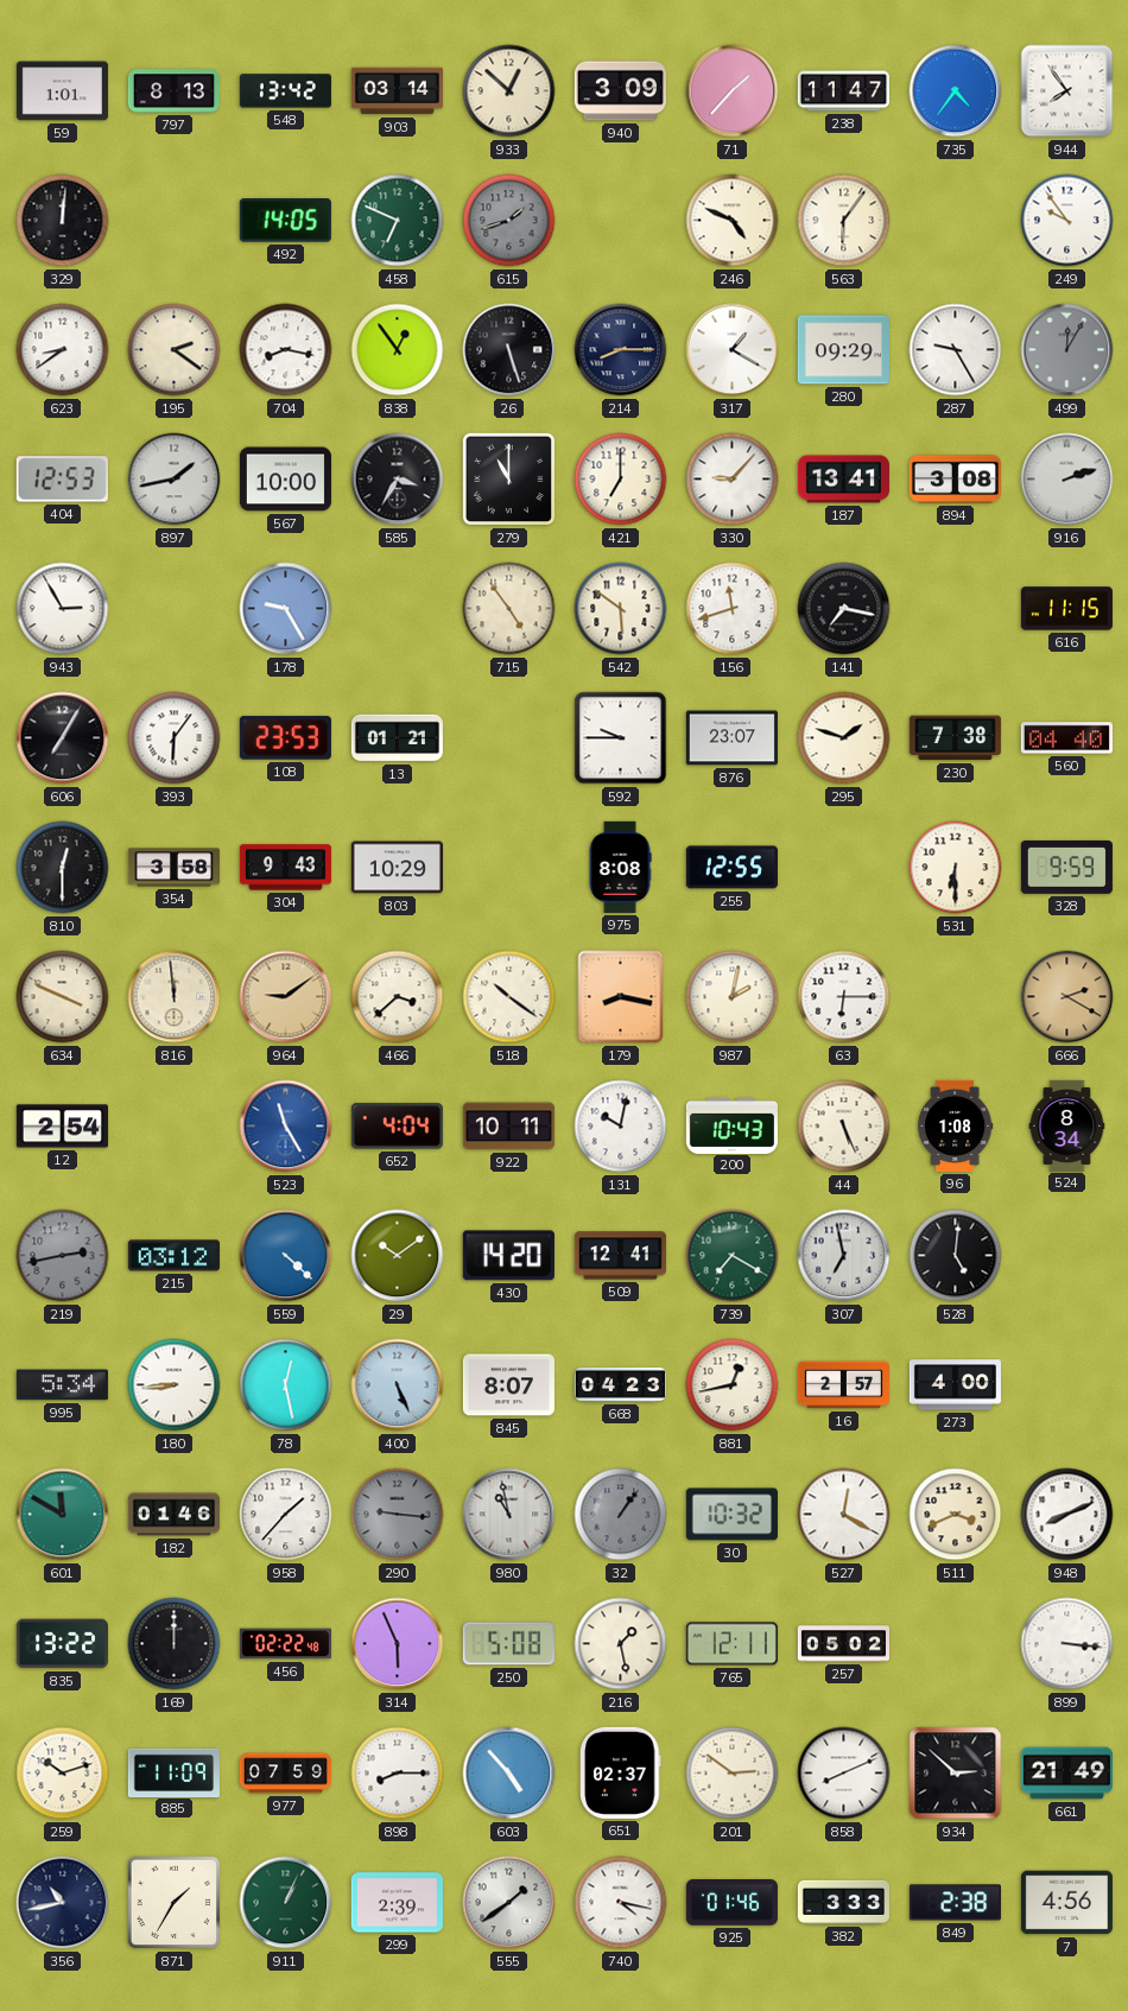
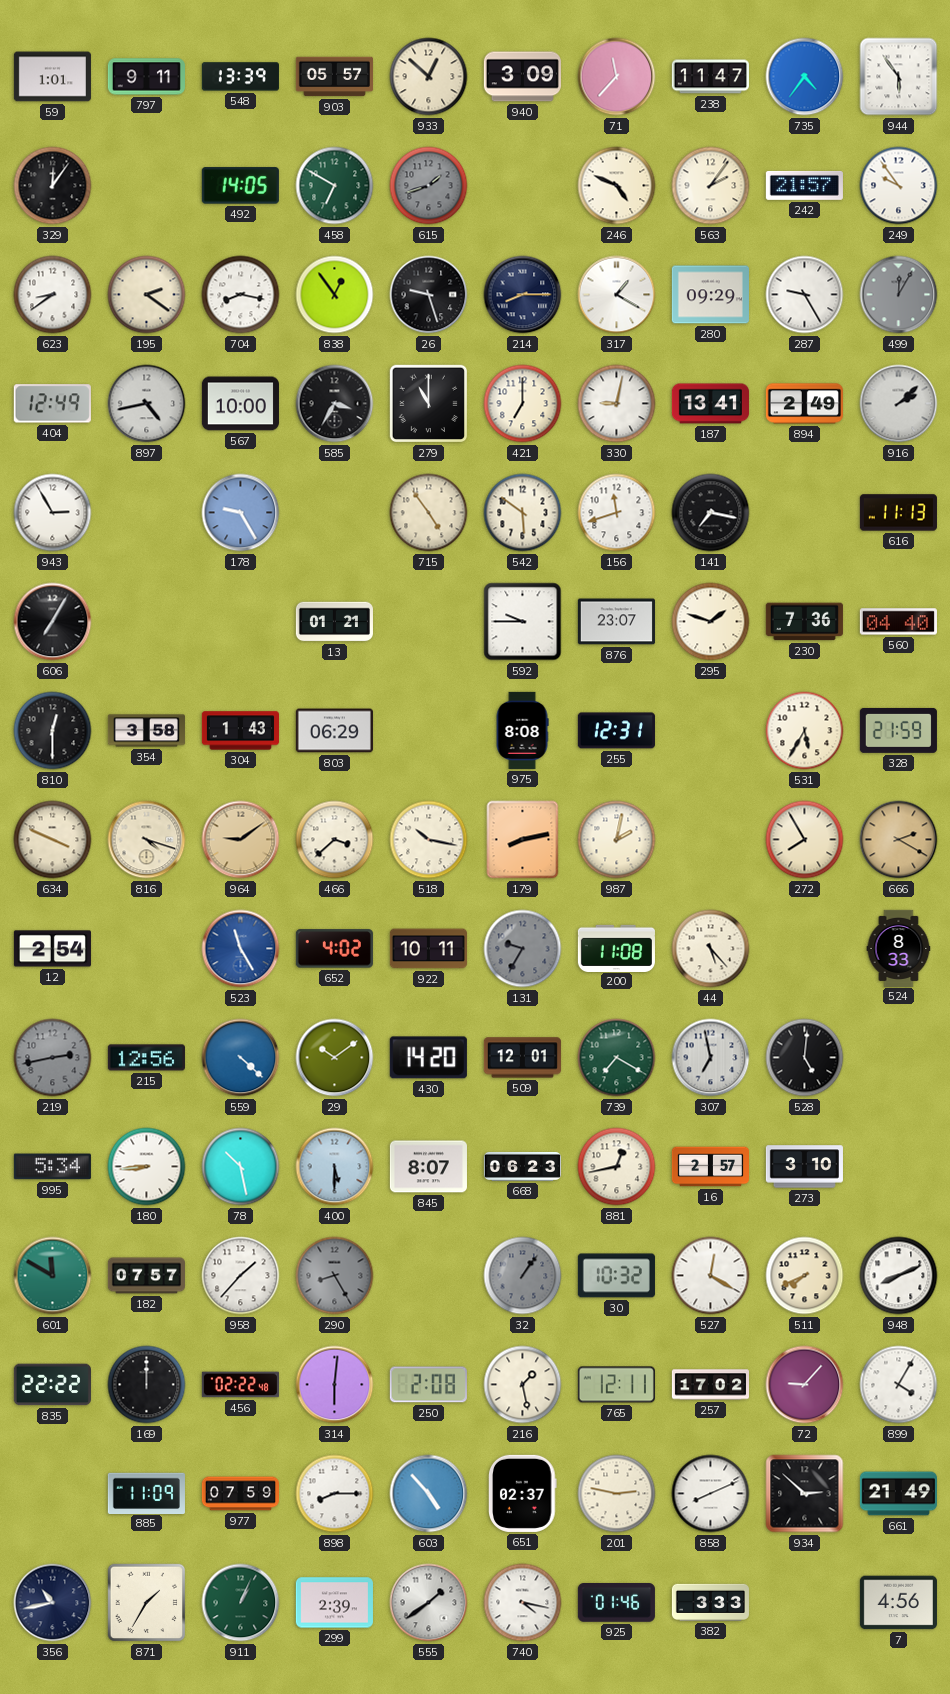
797: 8:13 -> 9:11
548: 13:42 -> 13:39
903: 03:14 -> 05:57
71: 1:37 -> 11:37
944: 7:54 -> 5:54
329: 12:01 -> 12:06
458: 6:49 -> 6:50
563: 6:06 -> 2:06
242: none -> 21:57
26: 5:27 -> 9:27
404: 12:53 -> 12:49
897: 1:43 -> 4:43
330: 9:07 -> 9:02
894: 3:08 -> 2:49
916: 2:12 -> 2:08
616: 11:15 -> 11:13
393: 6:06 -> none
108: 23:53 -> none
230: 7:38 -> 7:36
304: 9:43 -> 1:43
803: 10:29 -> 06:29
255: 12:55 -> 12:31
531: 6:30 -> 5:35
328: 9:59 -> 21:59
816: 11:59 -> 4:18
518: 10:21 -> 10:17
179: 8:17 -> 8:13
63: 6:15 -> none
272: none -> 7:55
652: 4:04 -> 4:02
131: 10:02 -> 9:35
131 dial: white -> grey
200: 10:43 -> 11:08
44: 5:26 -> 5:23
96: 1:08 -> none
524: 8:34 -> 8:33
215: 03:12 -> 12:56
509: 12:41 -> 12:01
78: 12:28 -> 10:28
400: 5:26 -> 5:30
668: 04:23 -> 06:23
273: 4:00 -> 3:10
182: 01:46 -> 07:57
290: 9:16 -> 8:25
980: 10:58 -> none
511: 3:41 -> 7:41
835: 13:22 -> 22:22
314: 5:56 -> 6:01
250: 5:08 -> 2:08
257: 05:02 -> 17:02
72: none -> 9:07
899: 3:16 -> 4:05
259: 10:12 -> none
201: 2:51 -> 2:47
849: 2:38 -> none
